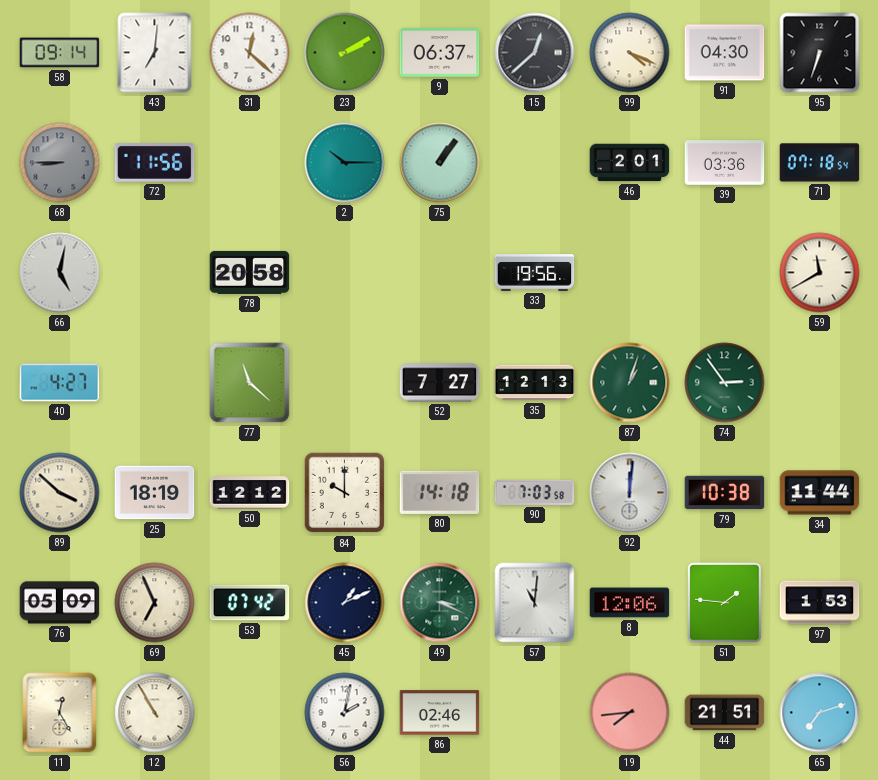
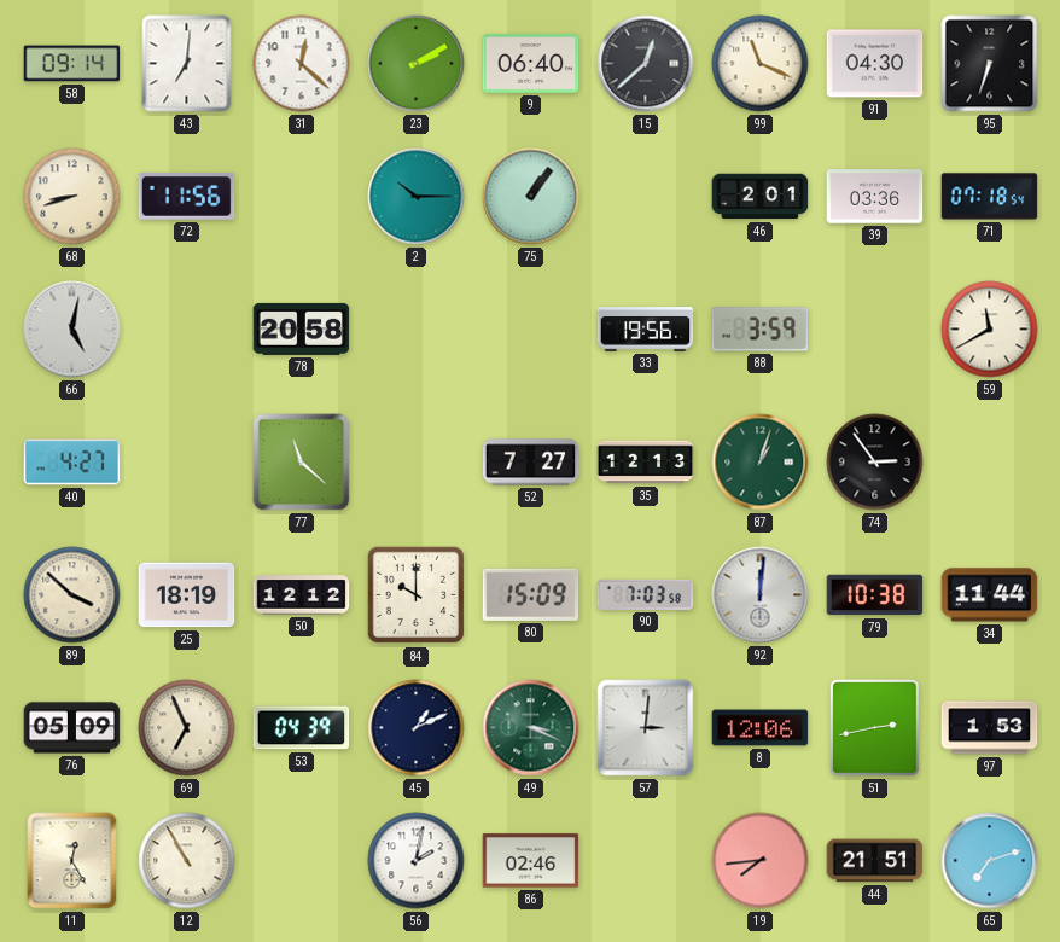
9: 06:37 -> 06:40
99: 4:19 -> 11:19
68: 8:45 -> 8:42
68 dial: grey -> cream
88: none -> 3:59
74 dial: green -> black
80: 14:18 -> 15:09
53: 07:42 -> 04:39
57: 11:01 -> 3:01
51: 1:46 -> 2:43
